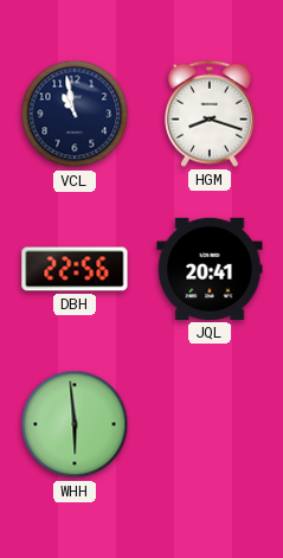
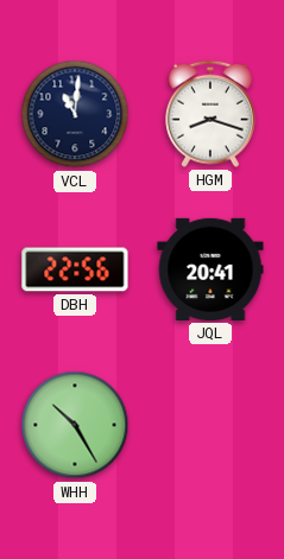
VCL: 10:58 -> 11:01
WHH: 5:59 -> 10:25
